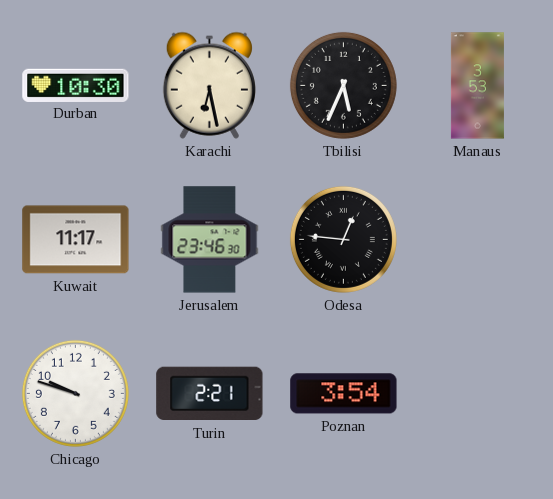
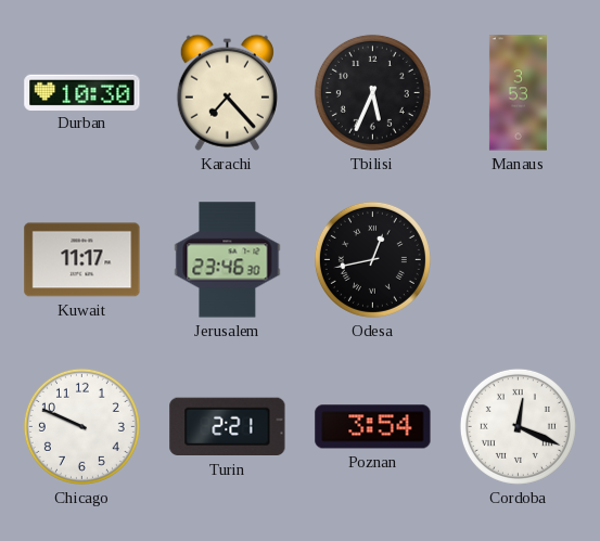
Karachi: 6:28 -> 7:23
Odesa: 12:46 -> 12:43
Chicago: 9:48 -> 9:49
Cordoba: none -> 12:19
